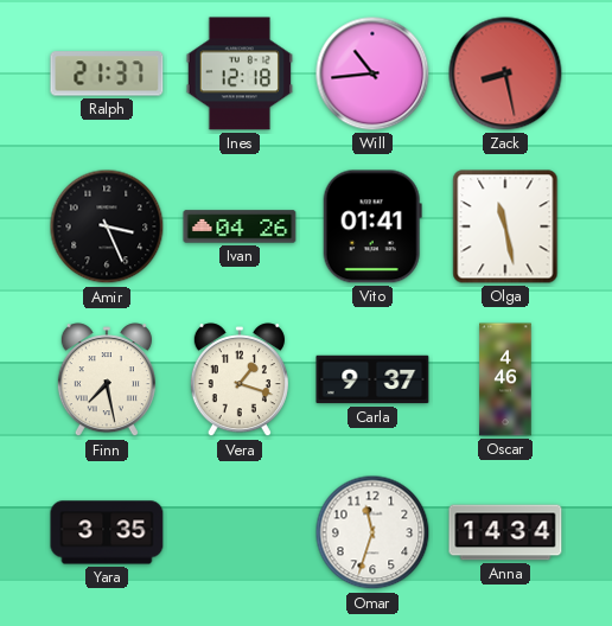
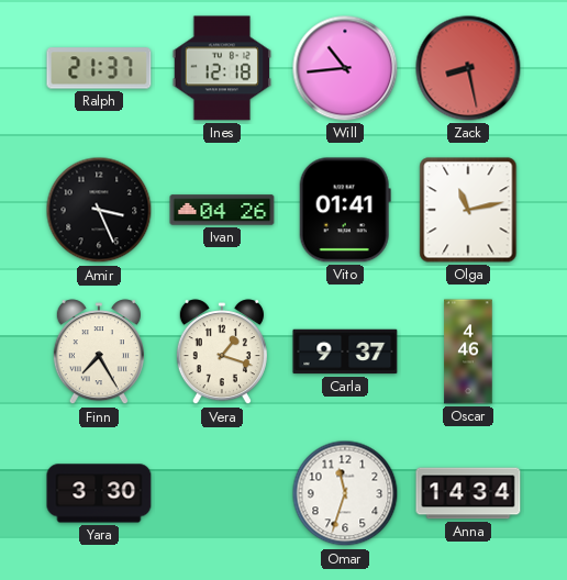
Olga: 11:28 -> 11:13
Finn: 7:28 -> 7:25
Yara: 3:35 -> 3:30
